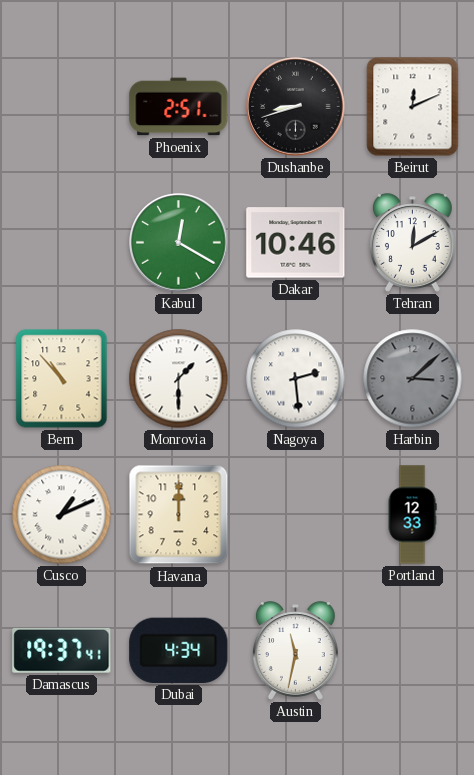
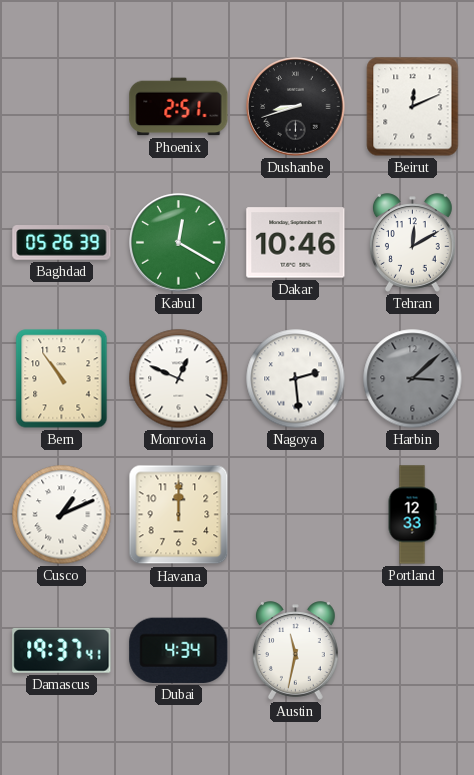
Baghdad: none -> 05:26
Bern: 10:53 -> 10:54
Monrovia: 1:30 -> 12:49
